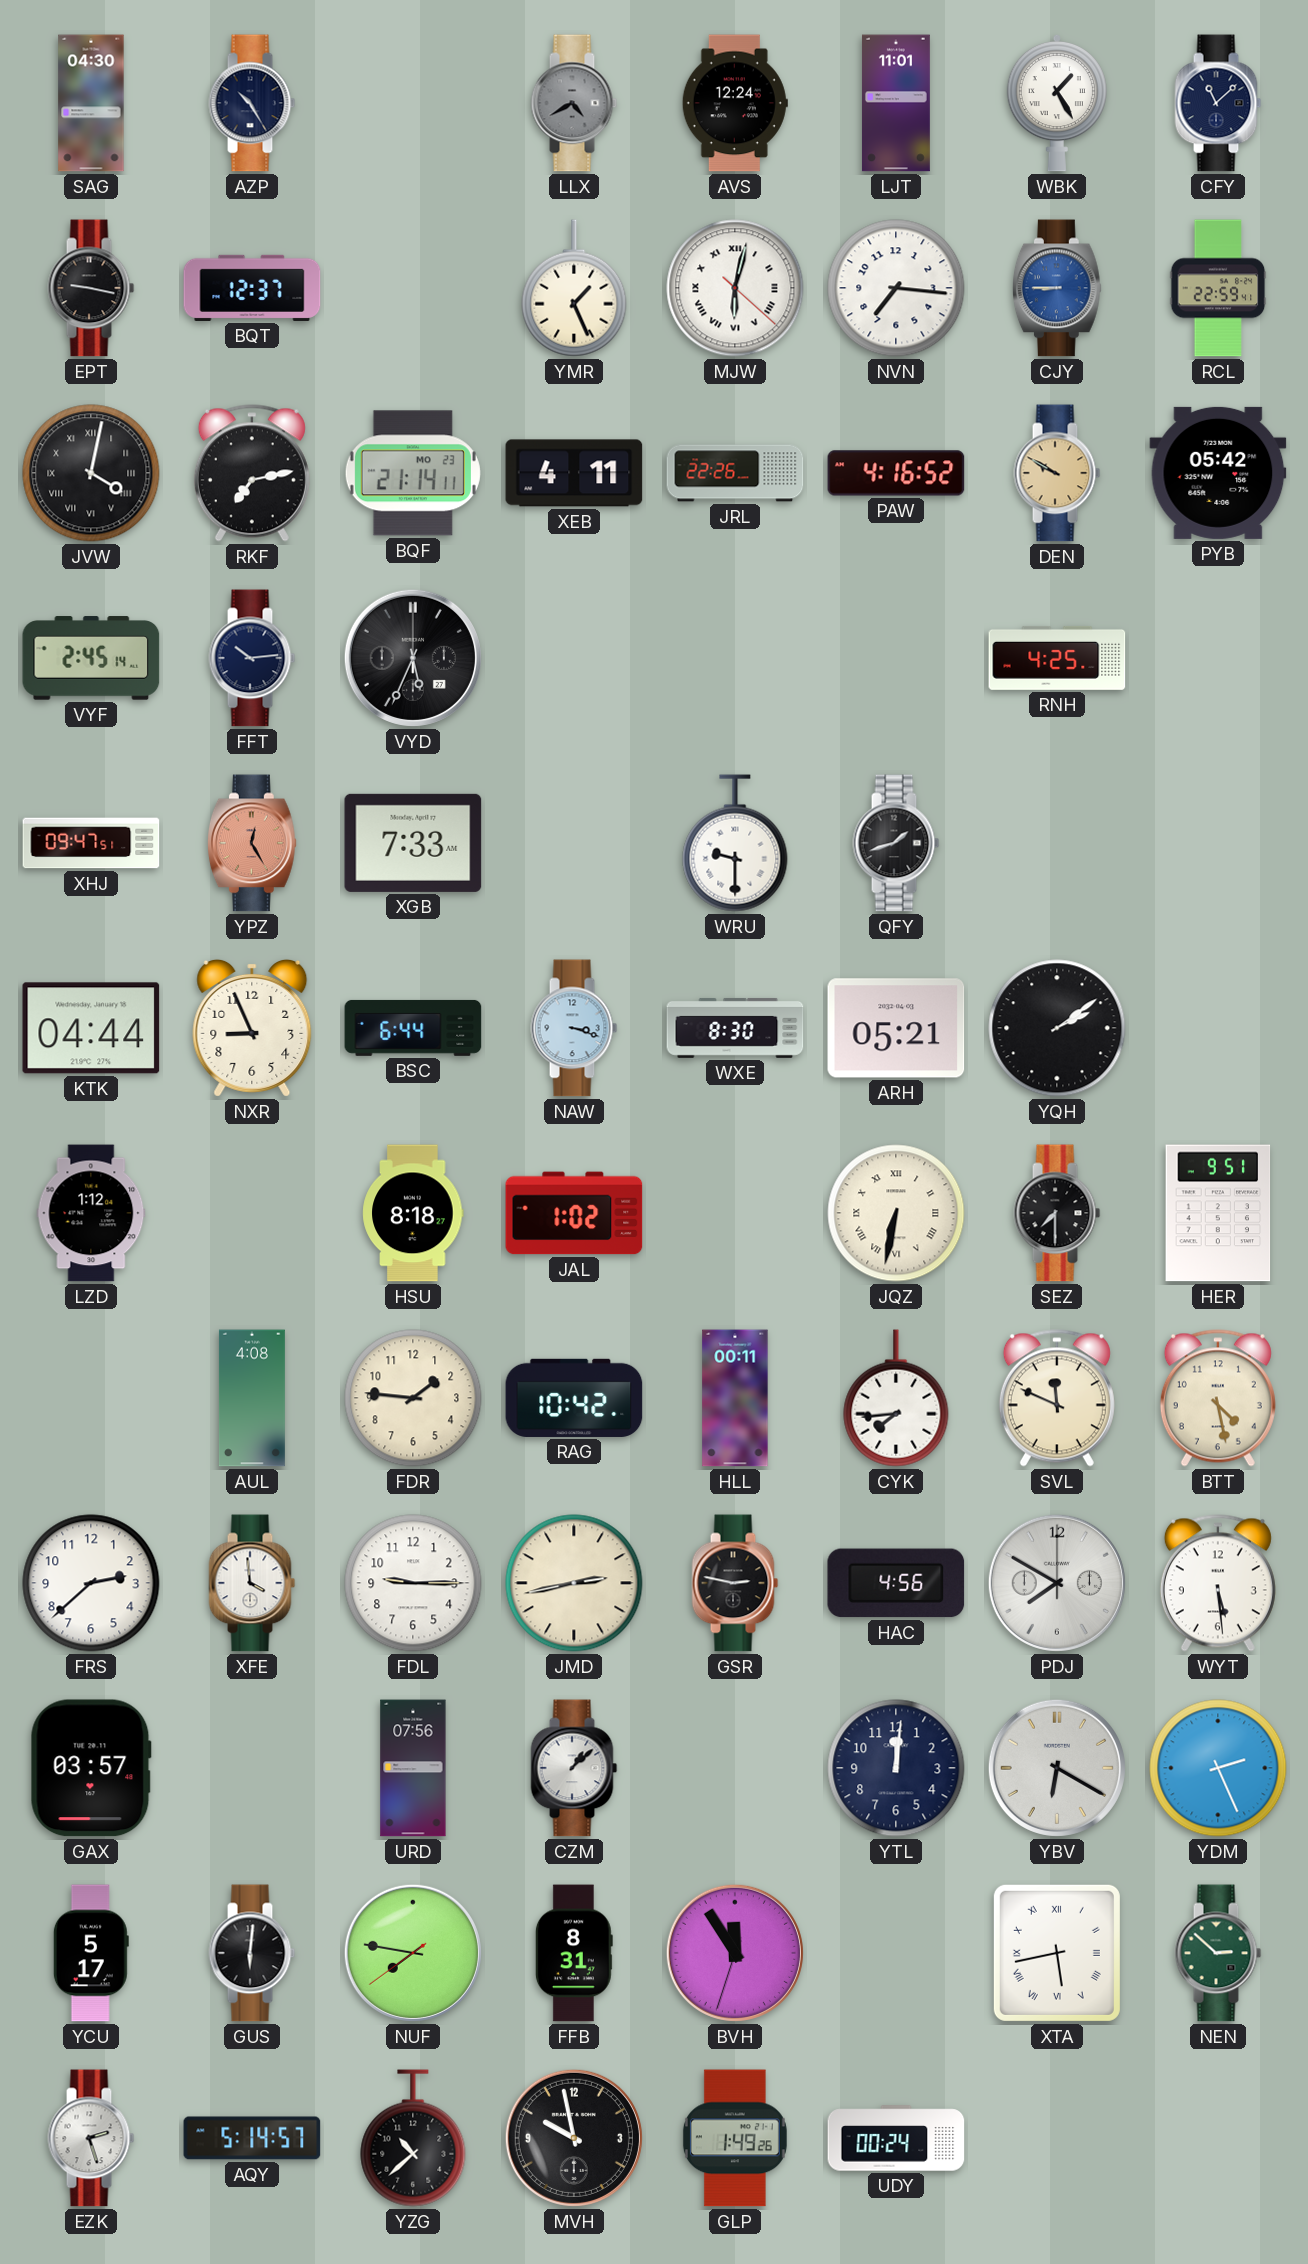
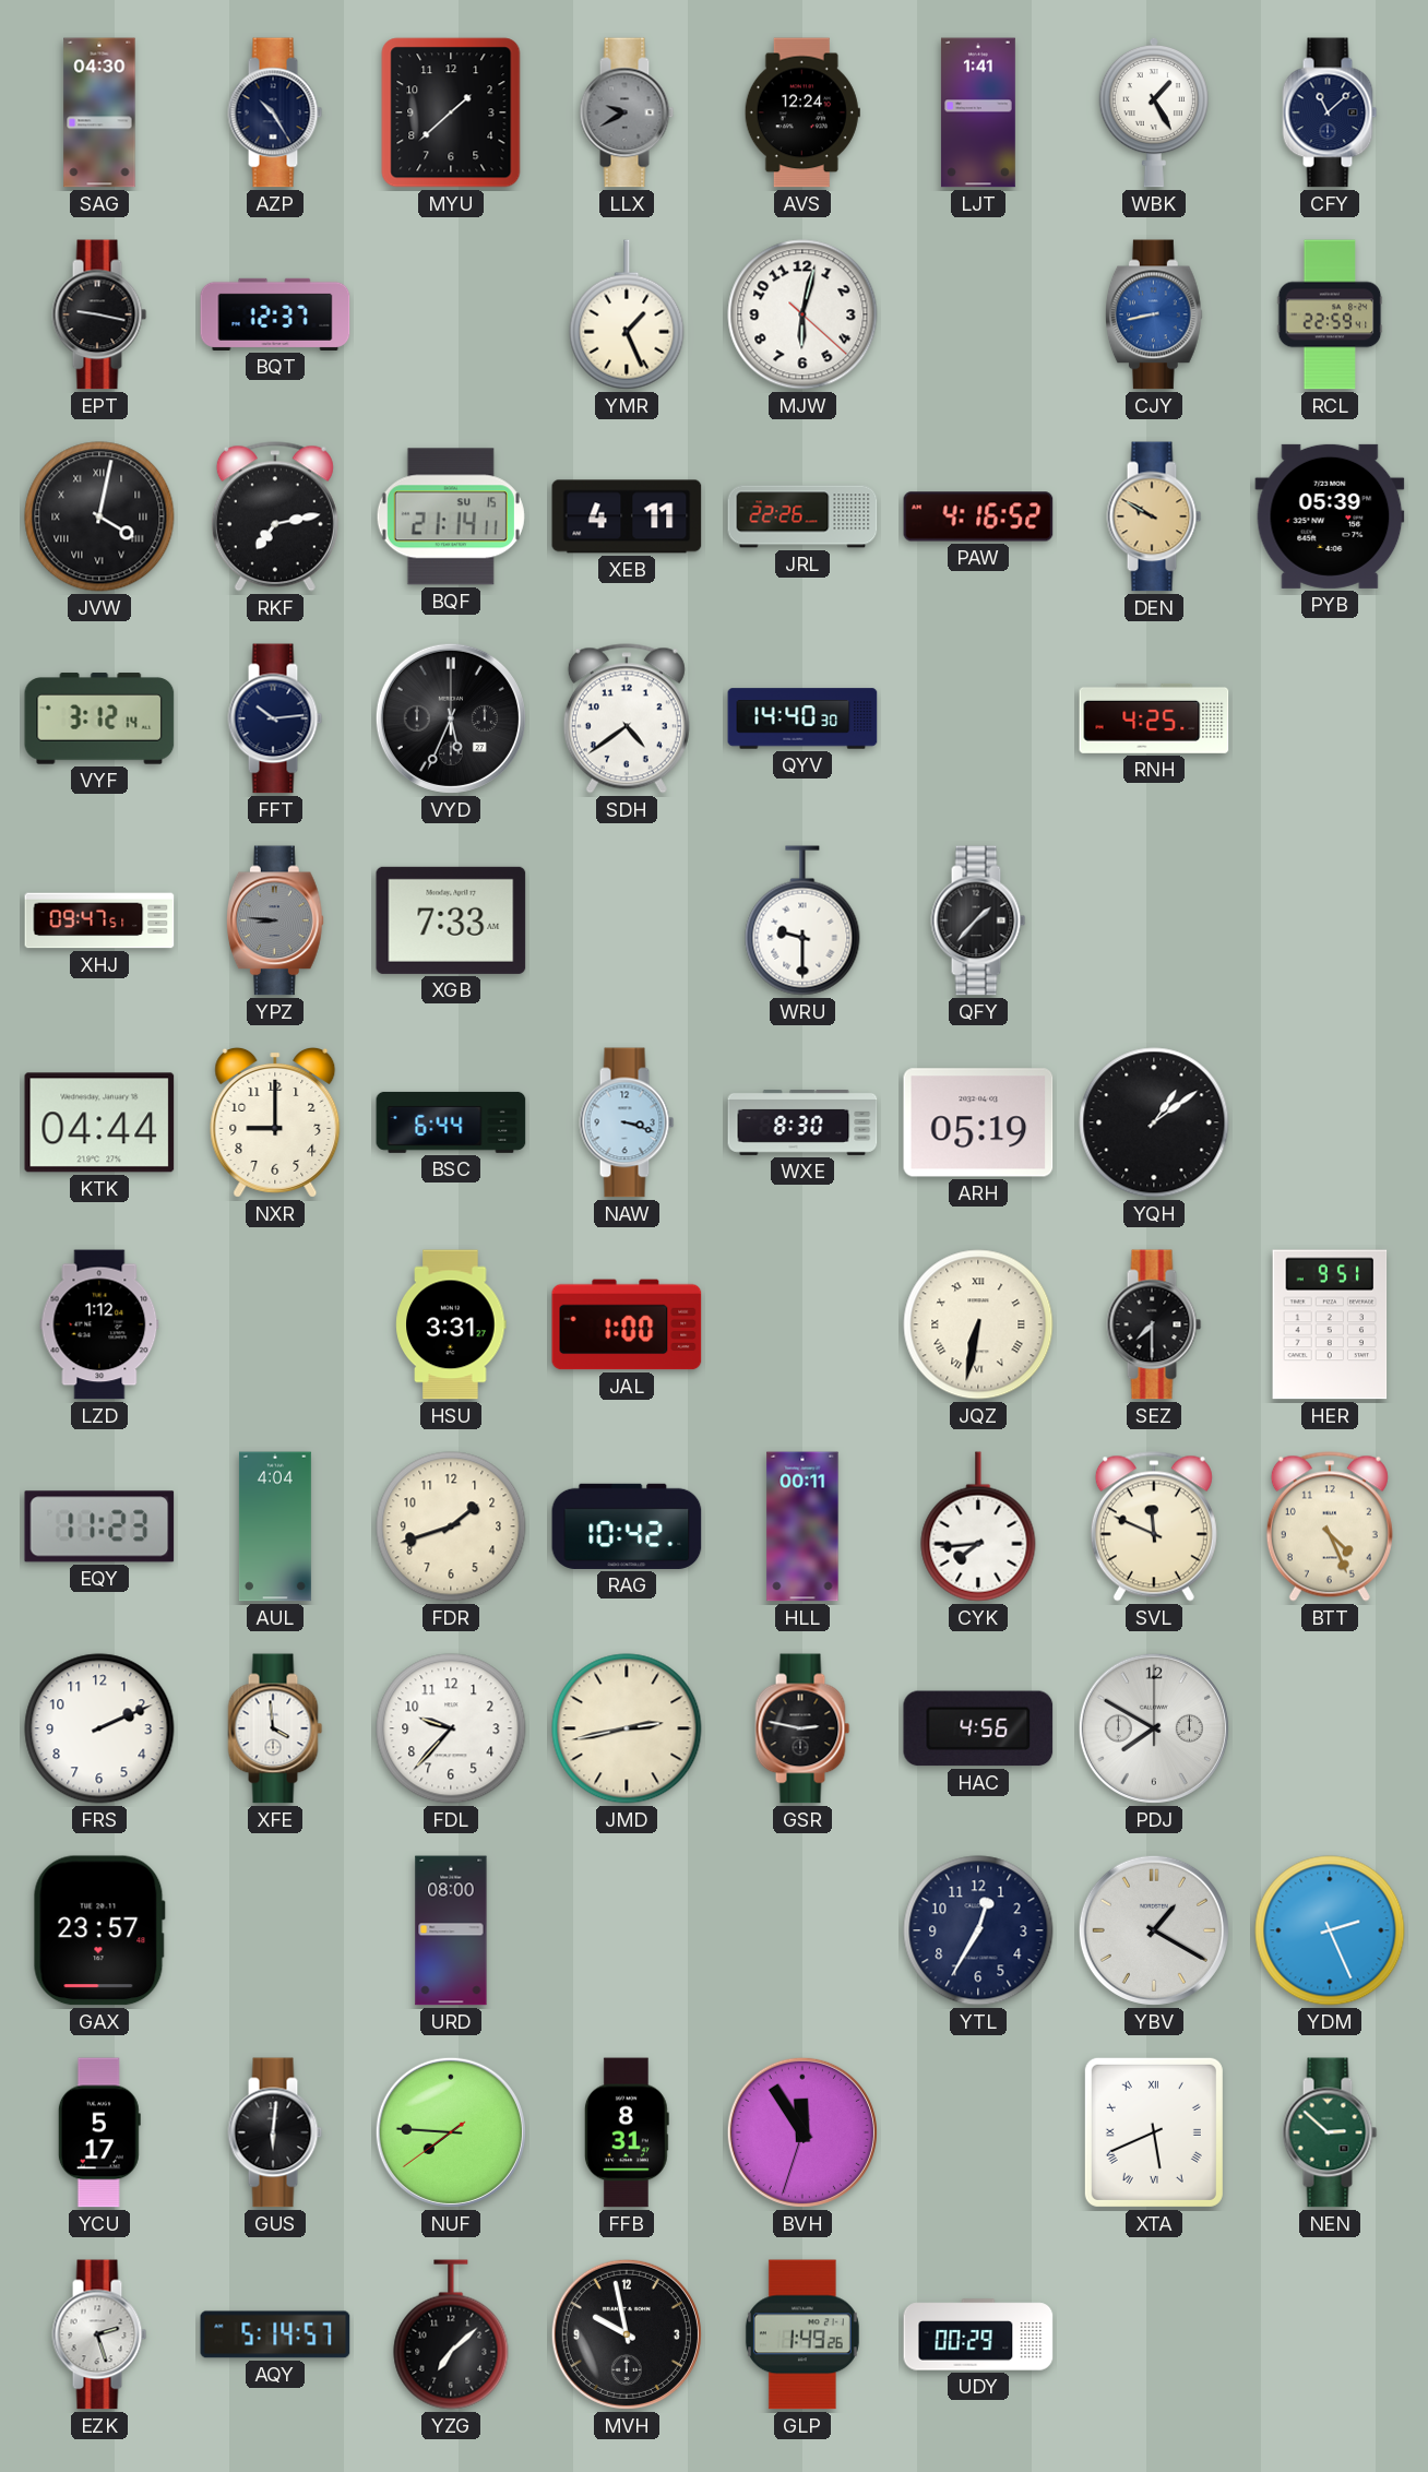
MYU: none -> 1:38
LLX: 4:40 -> 9:40
LJT: 11:01 -> 1:41
MJW numerals: Roman -> Arabic
NVN: 7:16 -> none
CJY: 8:45 -> 8:43
BQF date: MO 23 -> SU 15
PYB: 05:42 -> 05:39
VYF: 2:45 -> 3:12
SDH: none -> 4:39
QYV: none -> 14:40
YPZ: 12:25 -> 8:46
YPZ dial: salmon -> grey
QFY: 1:42 -> 1:37
NXR: 8:56 -> 9:00
ARH: 05:21 -> 05:19
YQH: 2:09 -> 1:09
HSU: 8:18 -> 3:31
JAL: 1:02 -> 1:00
EQY: none -> 11:23
AUL: 4:08 -> 4:04
FDR: 1:46 -> 1:42
BTT: 4:28 -> 4:26
FRS: 2:38 -> 2:11
FDL: 9:15 -> 9:37
WYT: 5:29 -> none
GAX: 03:57 -> 23:57
URD: 07:56 -> 08:00
CZM: 1:08 -> none
YTL: 12:01 -> 12:35
YBV: 6:20 -> 1:20
NUF: 7:46 -> 7:45
XTA: 5:43 -> 5:41
YZG: 10:38 -> 7:08
UDY: 00:24 -> 00:29
